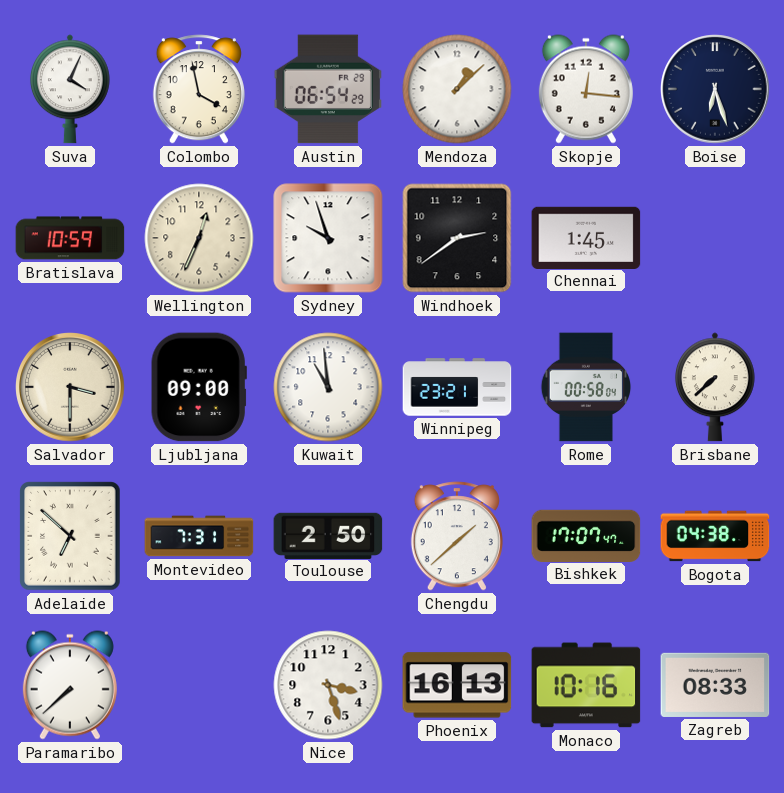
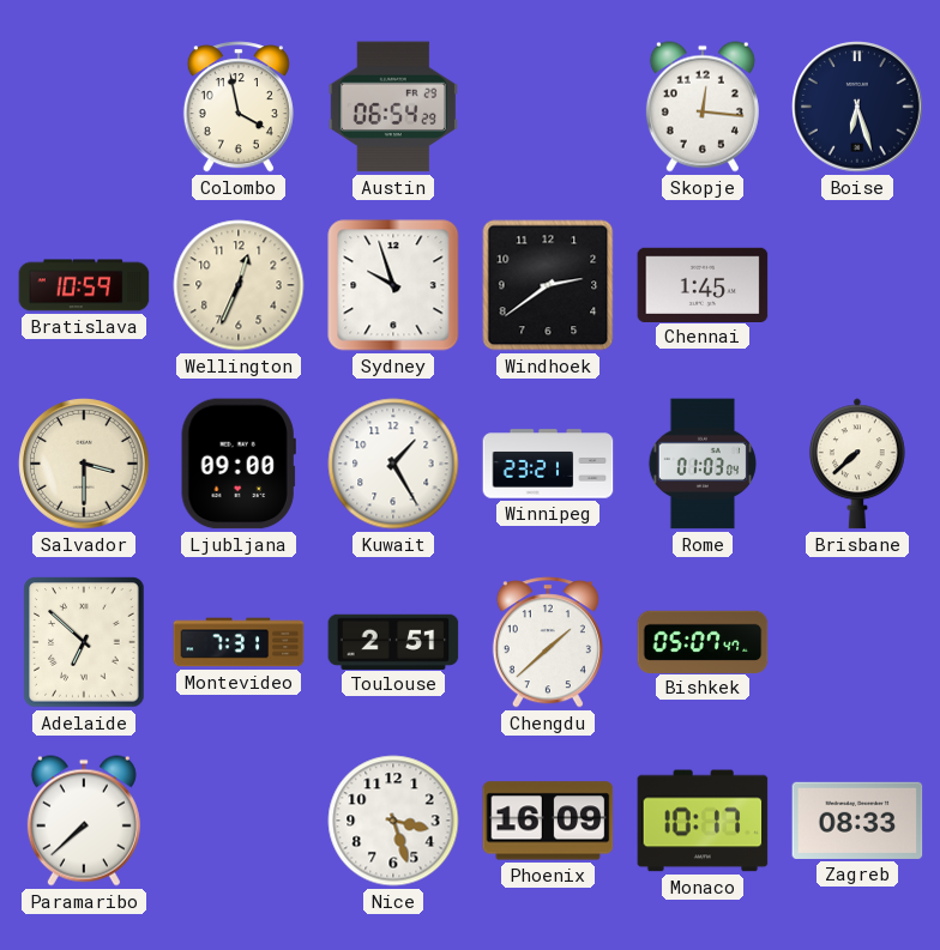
Suva: 4:04 -> none
Mendoza: 1:08 -> none
Kuwait: 10:59 -> 1:25
Rome: 00:58 -> 01:03
Toulouse: 2:50 -> 2:51
Bishkek: 17:07 -> 05:07
Bogota: 04:38 -> none
Phoenix: 16:13 -> 16:09
Monaco: 10:16 -> 10:17
